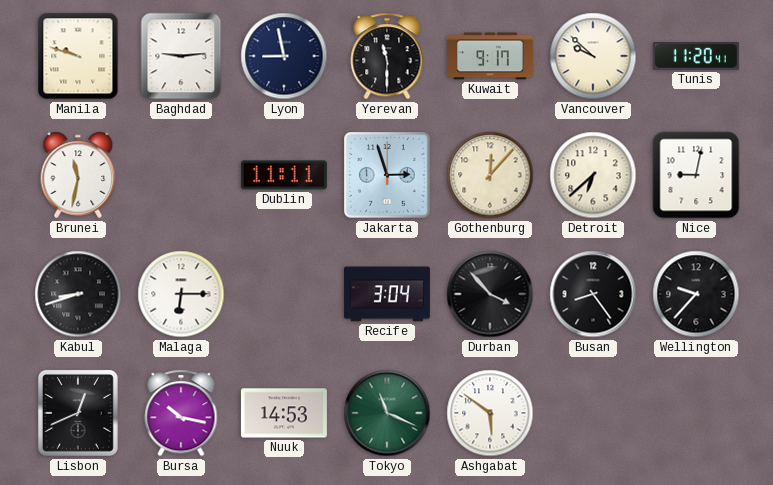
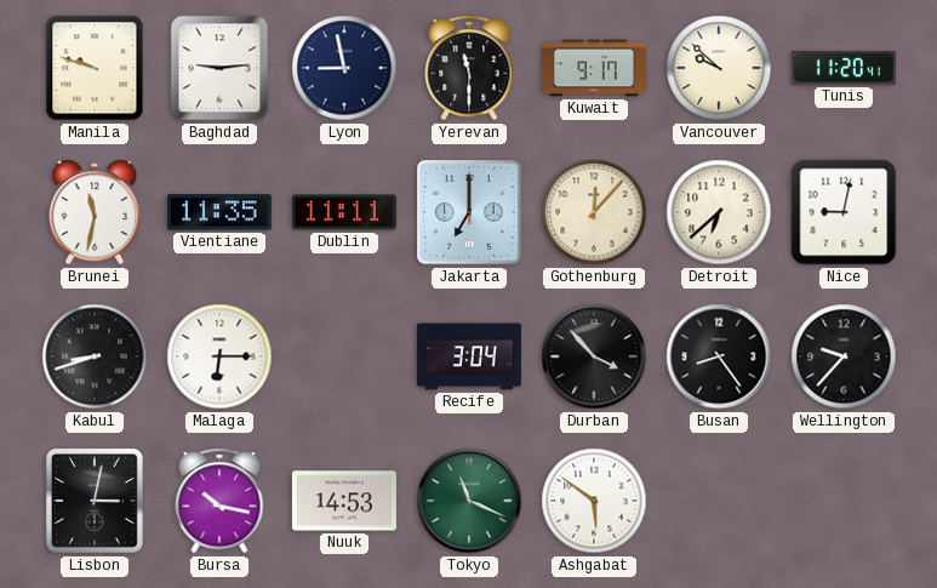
Vientiane: none -> 11:35
Jakarta: 2:57 -> 7:00
Lisbon: 12:41 -> 3:02
